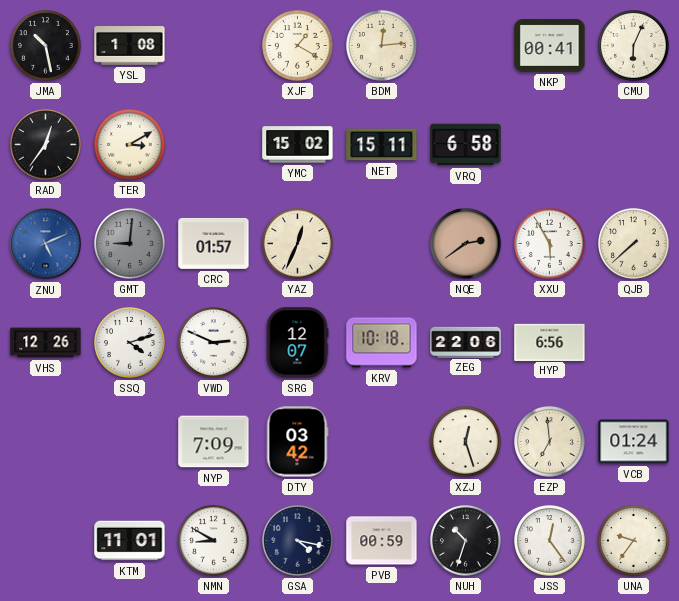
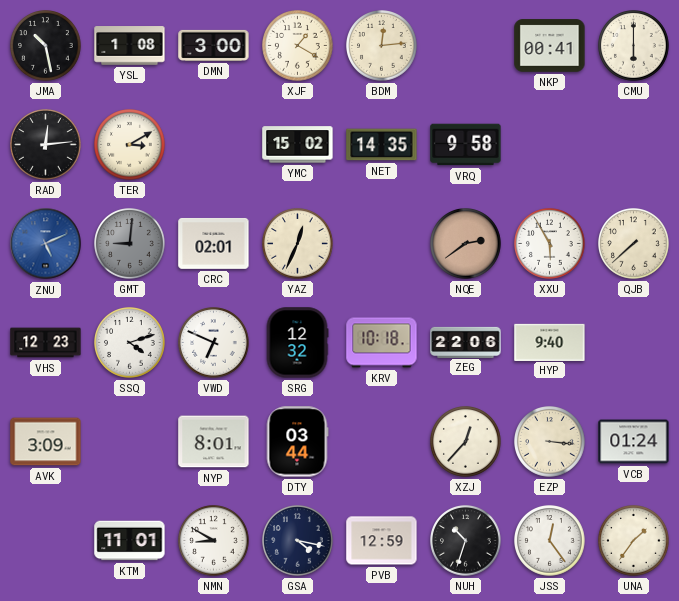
DMN: none -> 3:00
CMU: 6:04 -> 6:00
RAD: 12:36 -> 12:14
NET: 15:11 -> 14:35
VRQ: 6:58 -> 9:58
CRC: 01:57 -> 02:01
VHS: 12:26 -> 12:23
VWD: 2:49 -> 6:49
SRG: 12:07 -> 12:32
HYP: 6:56 -> 9:40
AVK: none -> 3:09
NYP: 7:09 -> 8:01
DTY: 03:42 -> 03:44
XZJ: 12:27 -> 12:37
EZP: 6:59 -> 3:16
PVB: 00:59 -> 12:59
UNA: 9:36 -> 1:36
